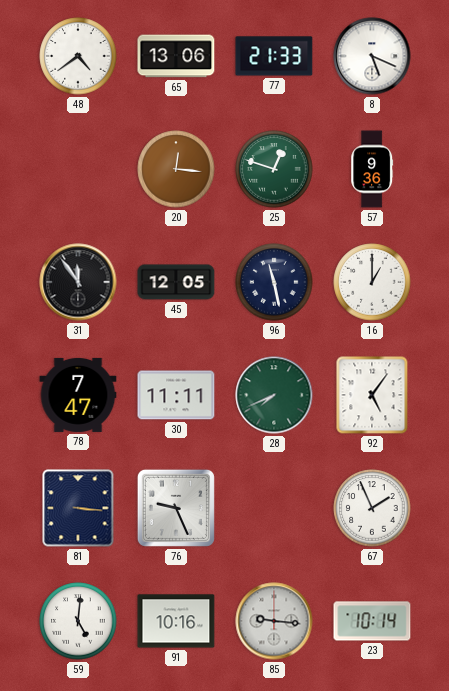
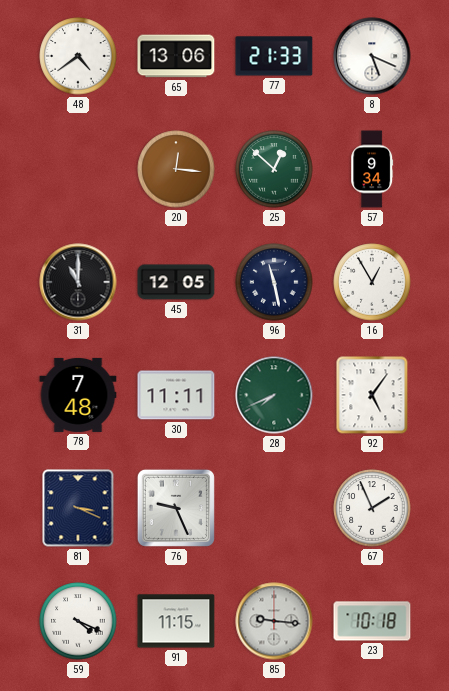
25: 12:48 -> 12:52
57: 9:36 -> 9:34
31: 11:54 -> 11:00
16: 1:00 -> 12:55
78: 7:47 -> 7:48
81: 3:16 -> 3:19
59: 5:01 -> 4:19
91: 10:16 -> 11:15
23: 10:14 -> 10:18
